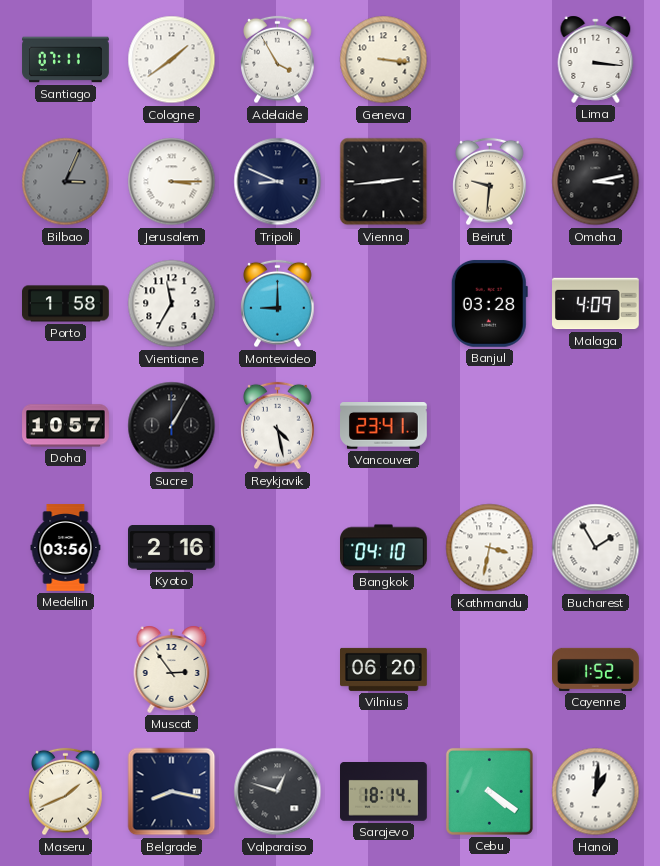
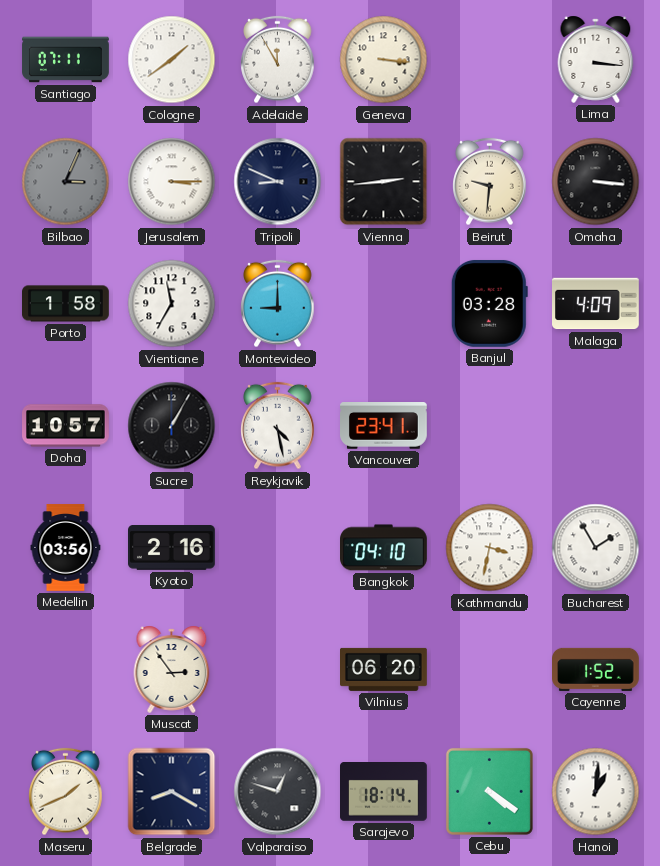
Adelaide: 3:55 -> 11:55
Omaha: 3:13 -> 3:16
Belgrade: 8:17 -> 8:20
